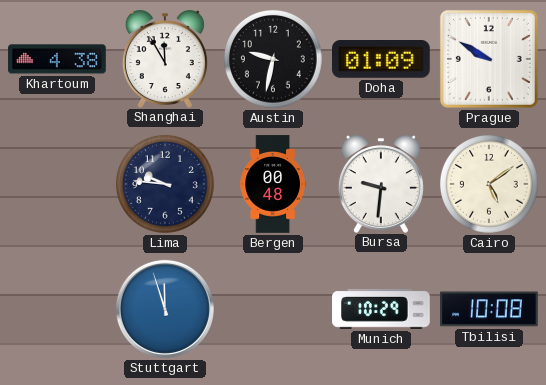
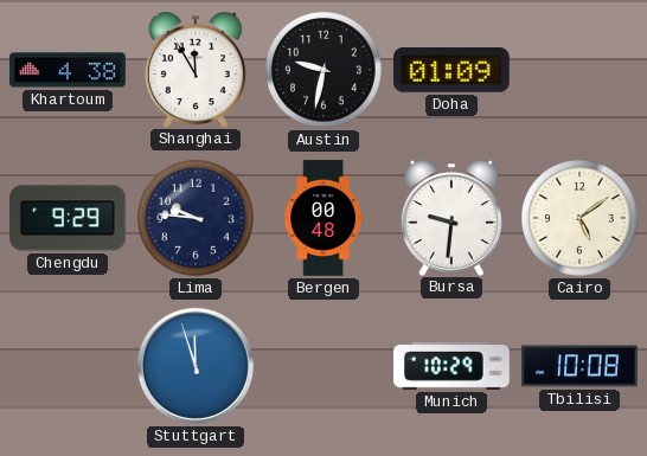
Prague: 9:50 -> none
Chengdu: none -> 9:29
